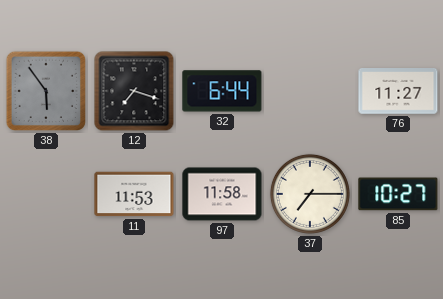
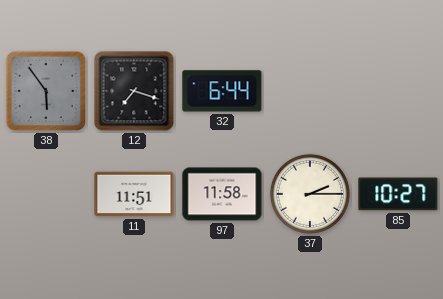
76: 11:27 -> none
11: 11:53 -> 11:51
37: 7:15 -> 2:15
